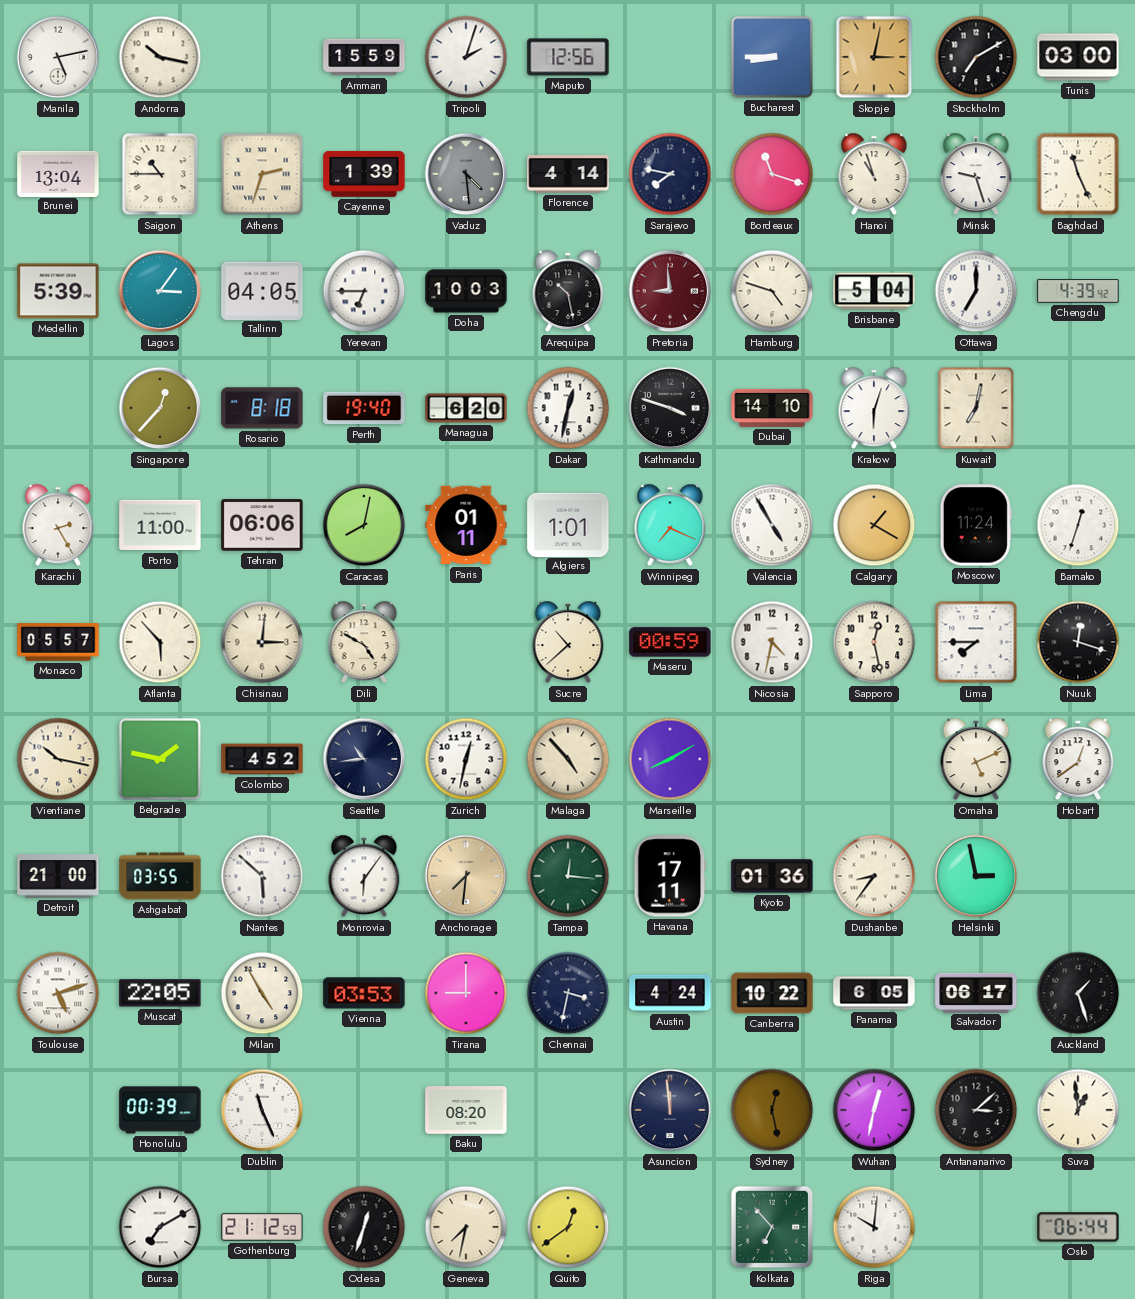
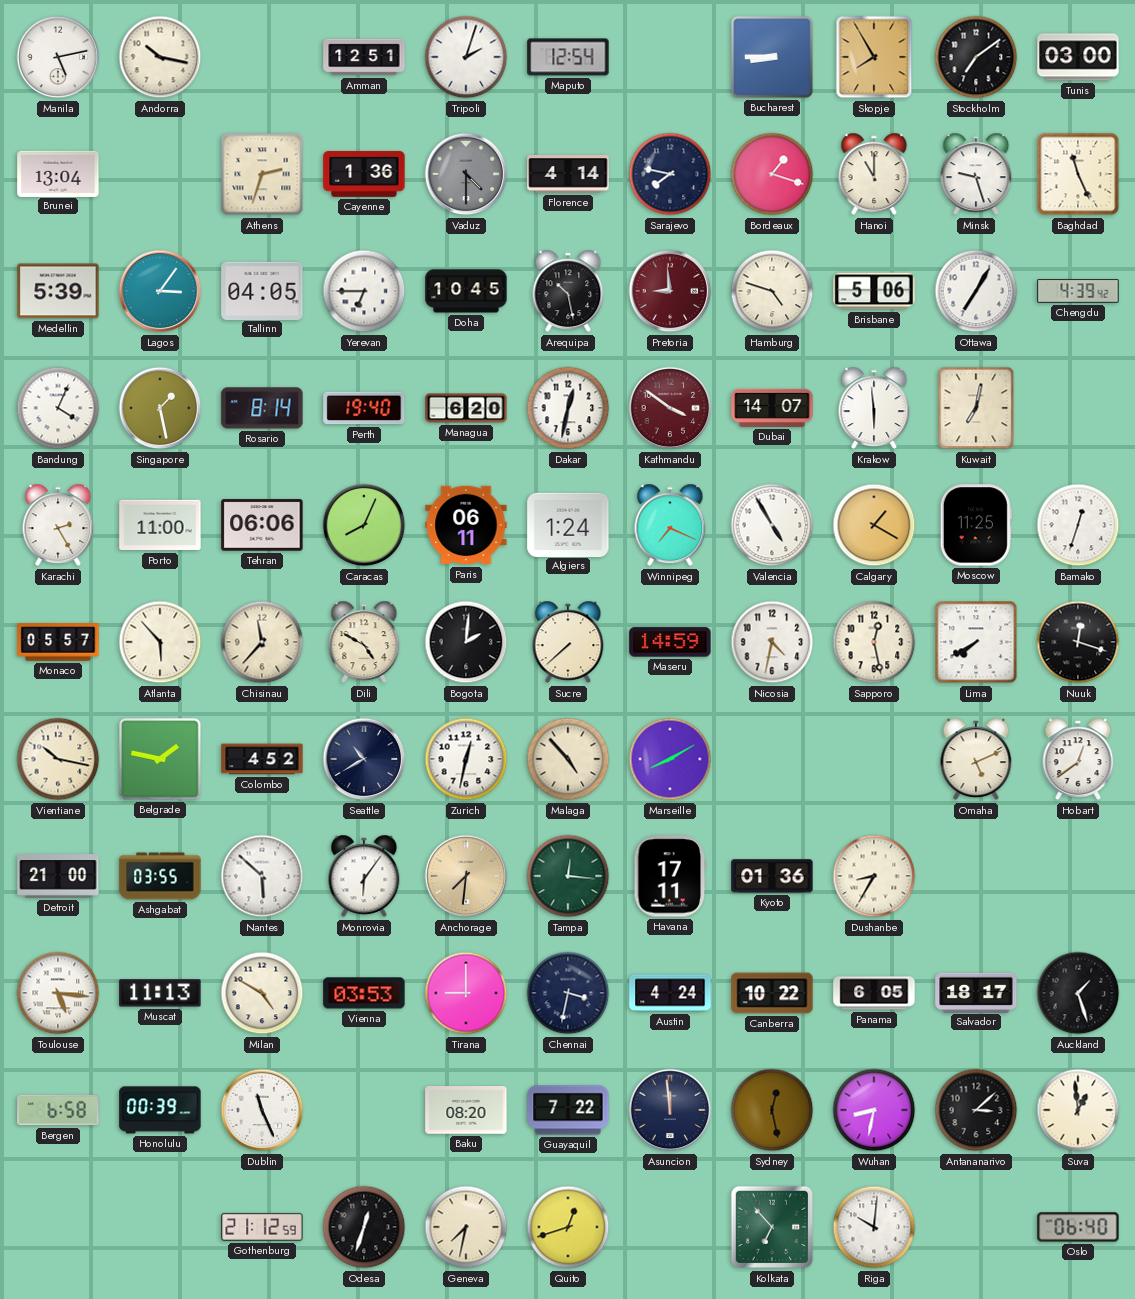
Amman: 15:59 -> 12:51
Maputo: 12:56 -> 12:54
Skopje: 3:02 -> 7:55
Stockholm: 7:10 -> 7:09
Saigon: 10:45 -> none
Cayenne: 1:39 -> 1:36
Vaduz: 4:29 -> 4:30
Bordeaux: 11:18 -> 1:18
Hanoi: 10:57 -> 11:00
Doha: 10:03 -> 10:45
Brisbane: 5:04 -> 5:06
Ottawa: 7:00 -> 7:05
Bandung: none -> 4:04
Singapore: 12:37 -> 1:28
Rosario: 8:18 -> 8:14
Kathmandu: 3:48 -> 3:51
Kathmandu dial: black -> burgundy
Dubai: 14:10 -> 14:07
Krakow: 6:03 -> 5:59
Caracas: 8:02 -> 8:04
Paris: 01:11 -> 06:11
Algiers: 1:01 -> 1:24
Moscow: 11:24 -> 11:25
Chisinau: 3:01 -> 11:37
Bogota: none -> 2:01
Sucre: 10:38 -> 7:38
Maseru: 00:59 -> 14:59
Lima: 7:45 -> 7:40
Seattle: 10:44 -> 10:40
Dushanbe: 8:36 -> 8:35
Helsinki: 2:58 -> none
Toulouse: 5:12 -> 5:16
Muscat: 22:05 -> 11:13
Milan: 4:55 -> 4:50
Salvador: 06:17 -> 18:17
Bergen: none -> 6:58
Guayaquil: none -> 7:22
Wuhan: 12:32 -> 8:32
Bursa: 7:10 -> none
Quito: 12:39 -> 12:42
Oslo: 06:44 -> 06:40
